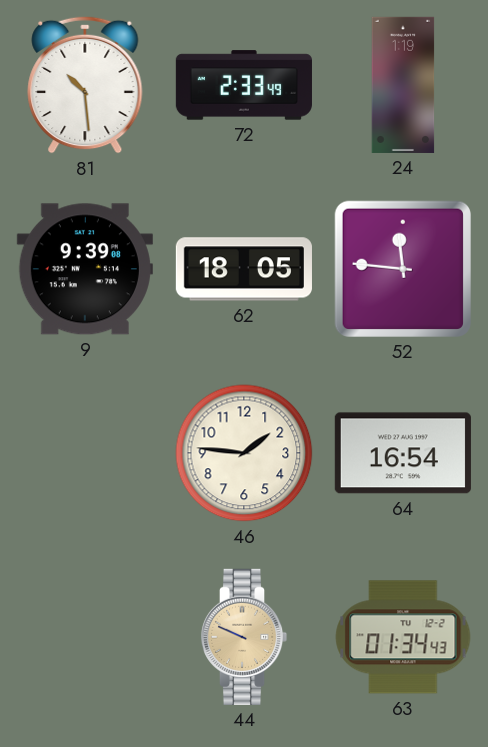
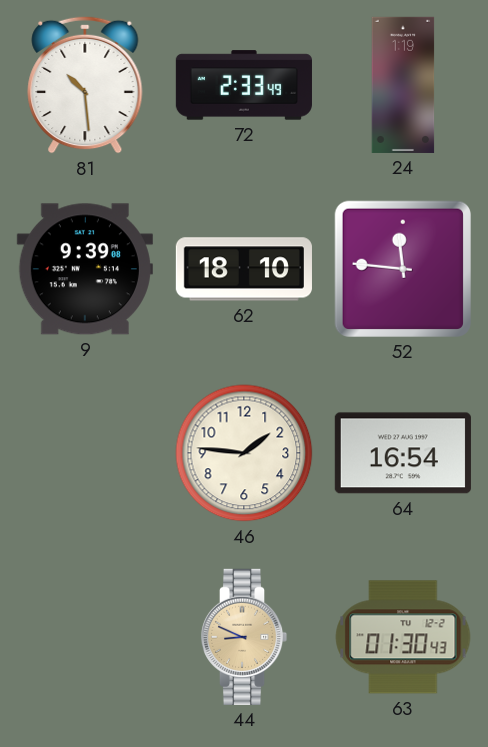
62: 18:05 -> 18:10
44: 9:49 -> 8:49
63: 01:34 -> 01:30
